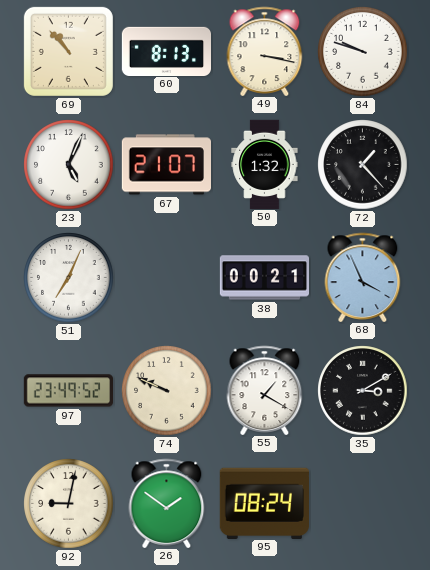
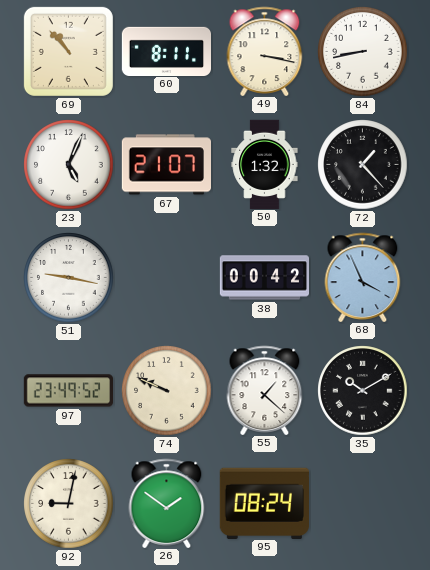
60: 8:13 -> 8:11
84: 9:48 -> 8:43
51: 7:04 -> 9:17
38: 00:21 -> 00:42
55: 1:20 -> 1:22
35: 3:10 -> 10:10
